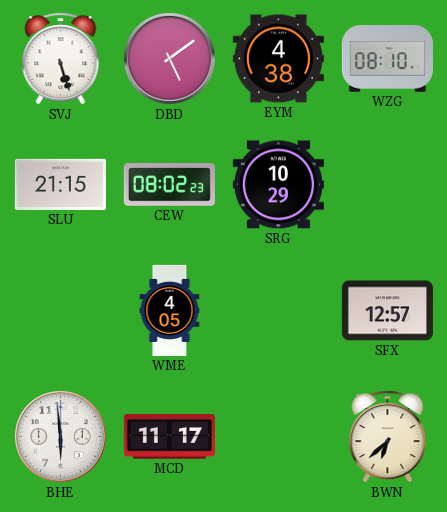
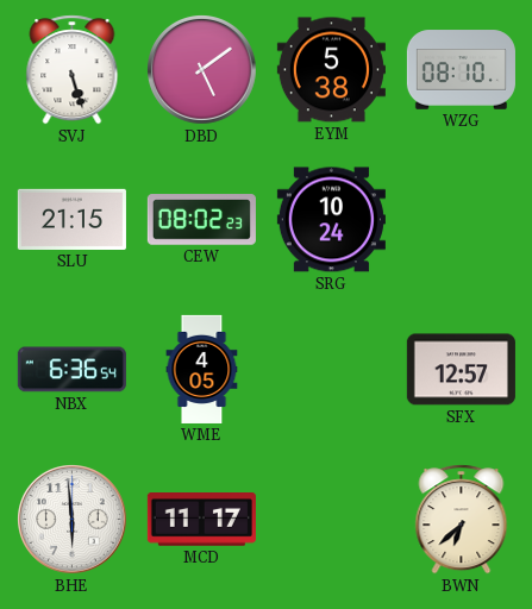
EYM: 4:38 -> 5:38
SRG: 10:29 -> 10:24
NBX: none -> 6:36
